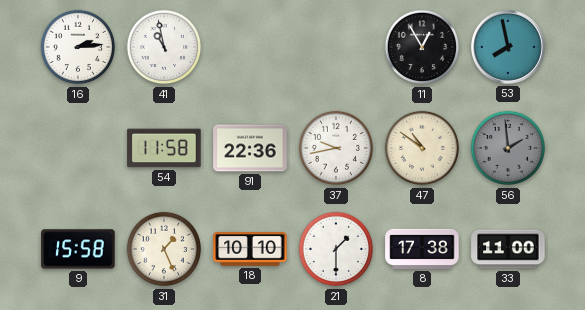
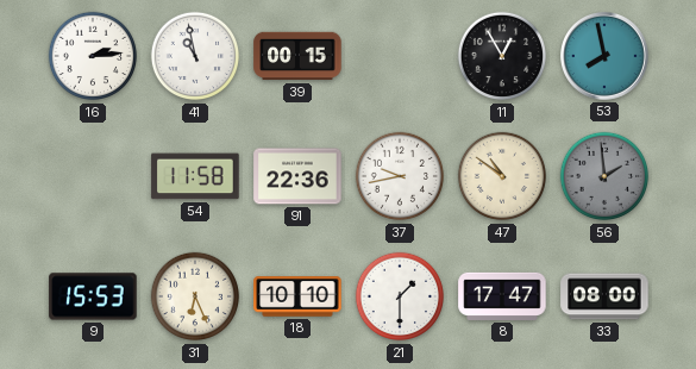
39: none -> 00:15
9: 15:58 -> 15:53
31: 1:26 -> 6:26
8: 17:38 -> 17:47
33: 11:00 -> 08:00
